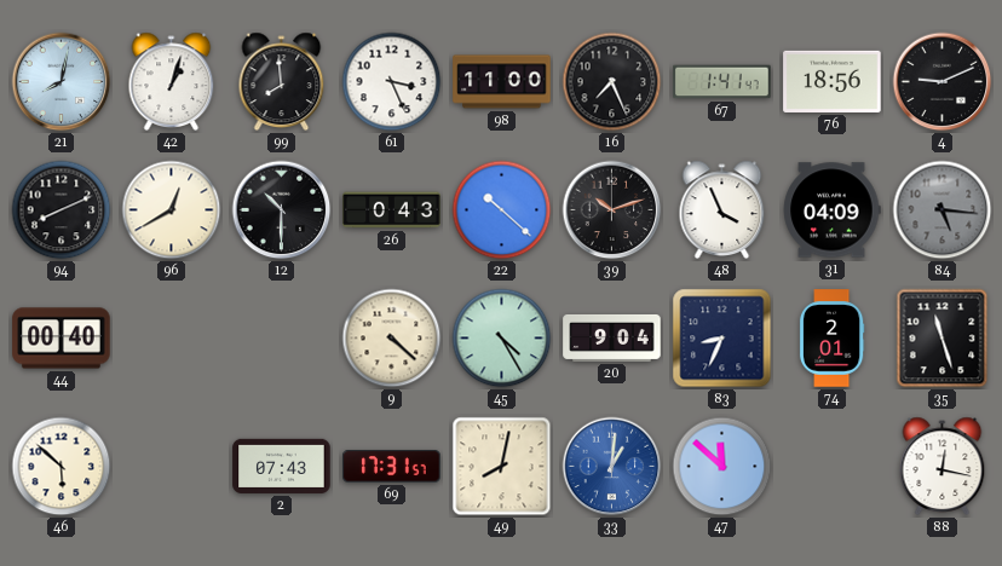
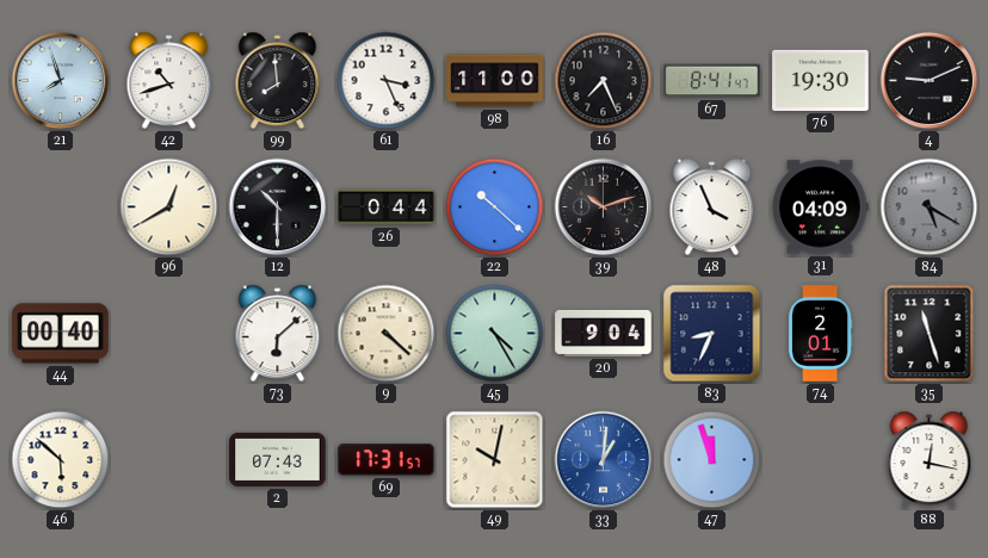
21: 8:02 -> 7:57
42: 1:03 -> 10:42
67: 1:41 -> 8:41
76: 18:56 -> 19:30
94: 8:11 -> none
26: 0:43 -> 0:44
84: 5:16 -> 5:20
73: none -> 6:08
49: 8:02 -> 10:02
47: 11:52 -> 11:57
